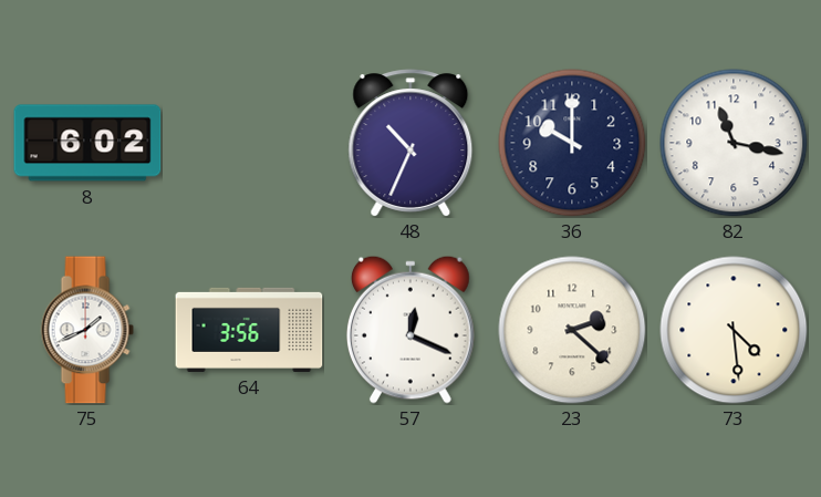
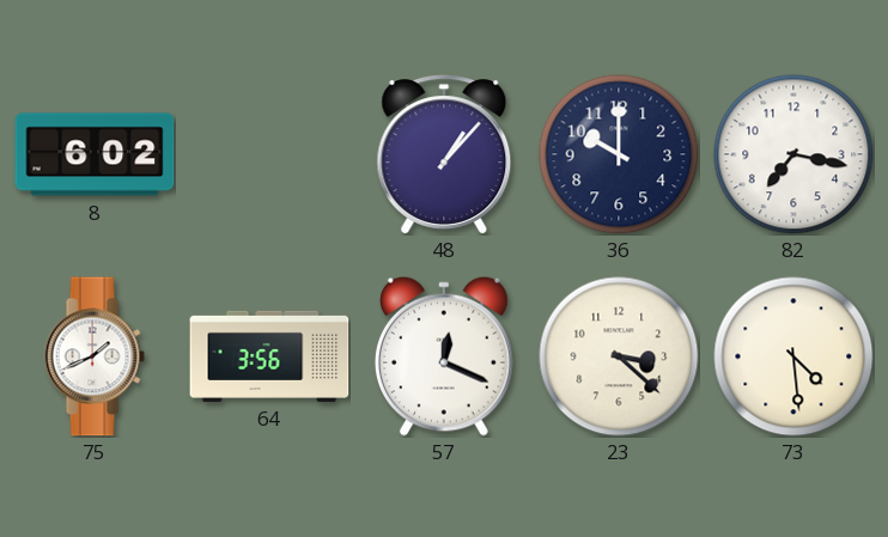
48: 10:34 -> 1:07
82: 11:17 -> 7:17
23: 2:22 -> 3:22
